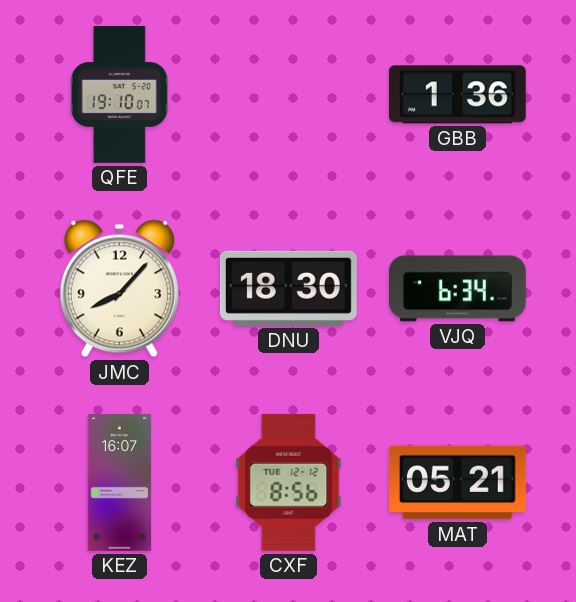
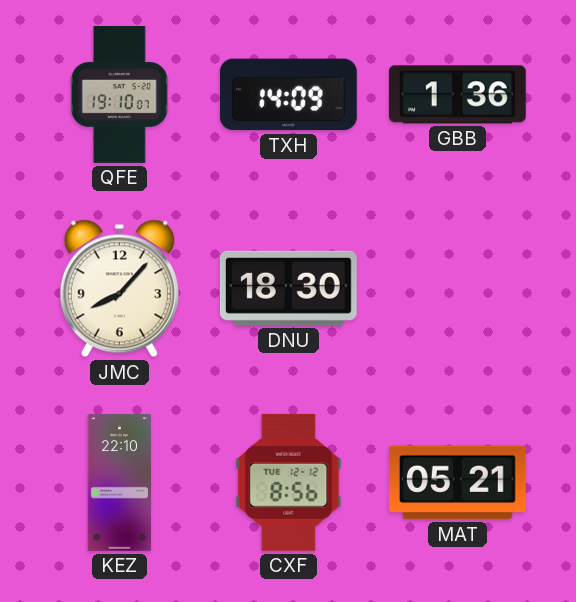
TXH: none -> 14:09
VJQ: 6:34 -> none
KEZ: 16:07 -> 22:10
